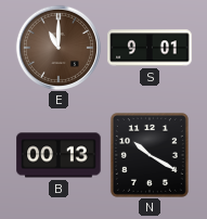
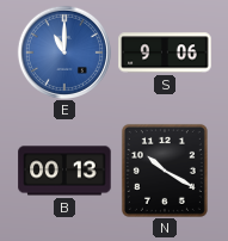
E dial: brown -> blue
S: 9:01 -> 9:06
